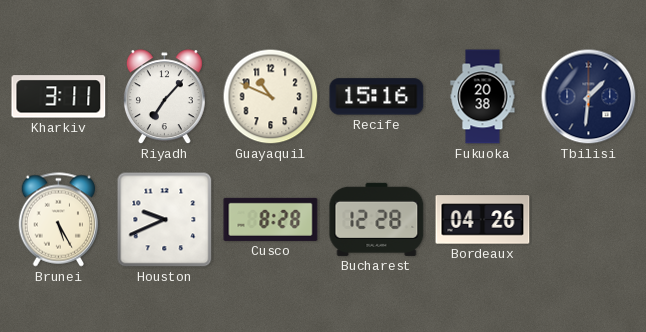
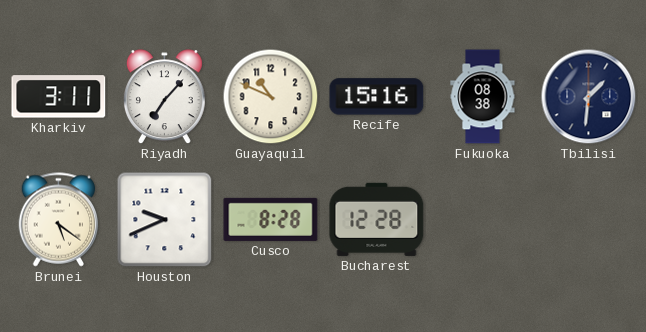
Fukuoka: 20:38 -> 08:38
Brunei: 5:25 -> 5:21
Bordeaux: 04:26 -> none
